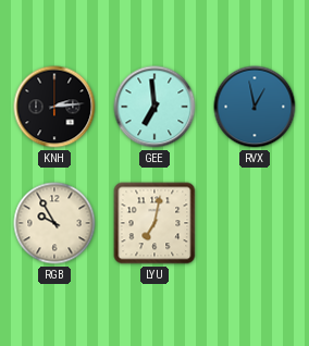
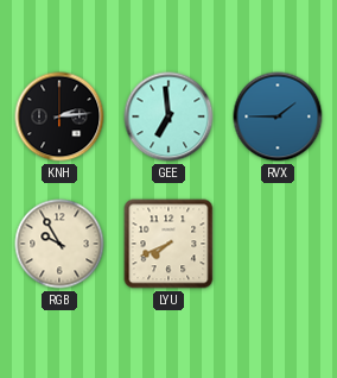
RVX: 12:58 -> 1:45
LYU: 7:02 -> 7:41
